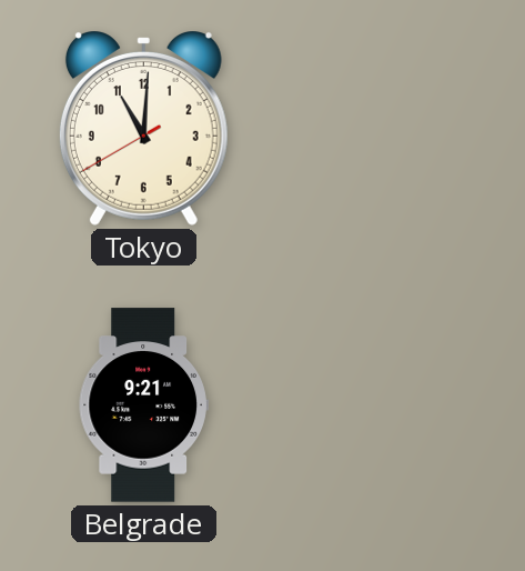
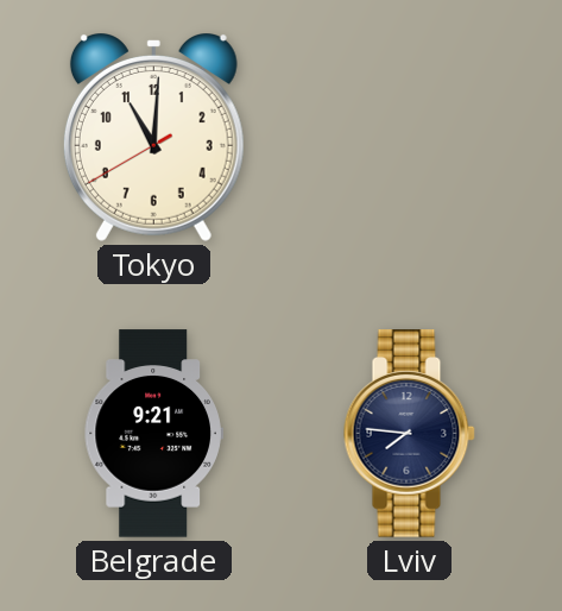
Lviv: none -> 7:46
